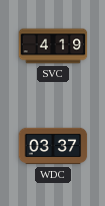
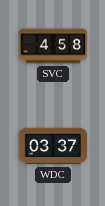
SVC: 4:19 -> 4:58
